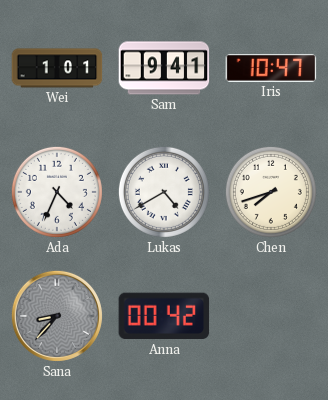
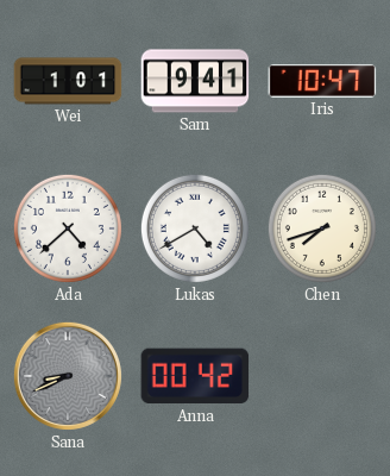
Ada: 4:34 -> 4:38
Sana: 8:37 -> 8:41
